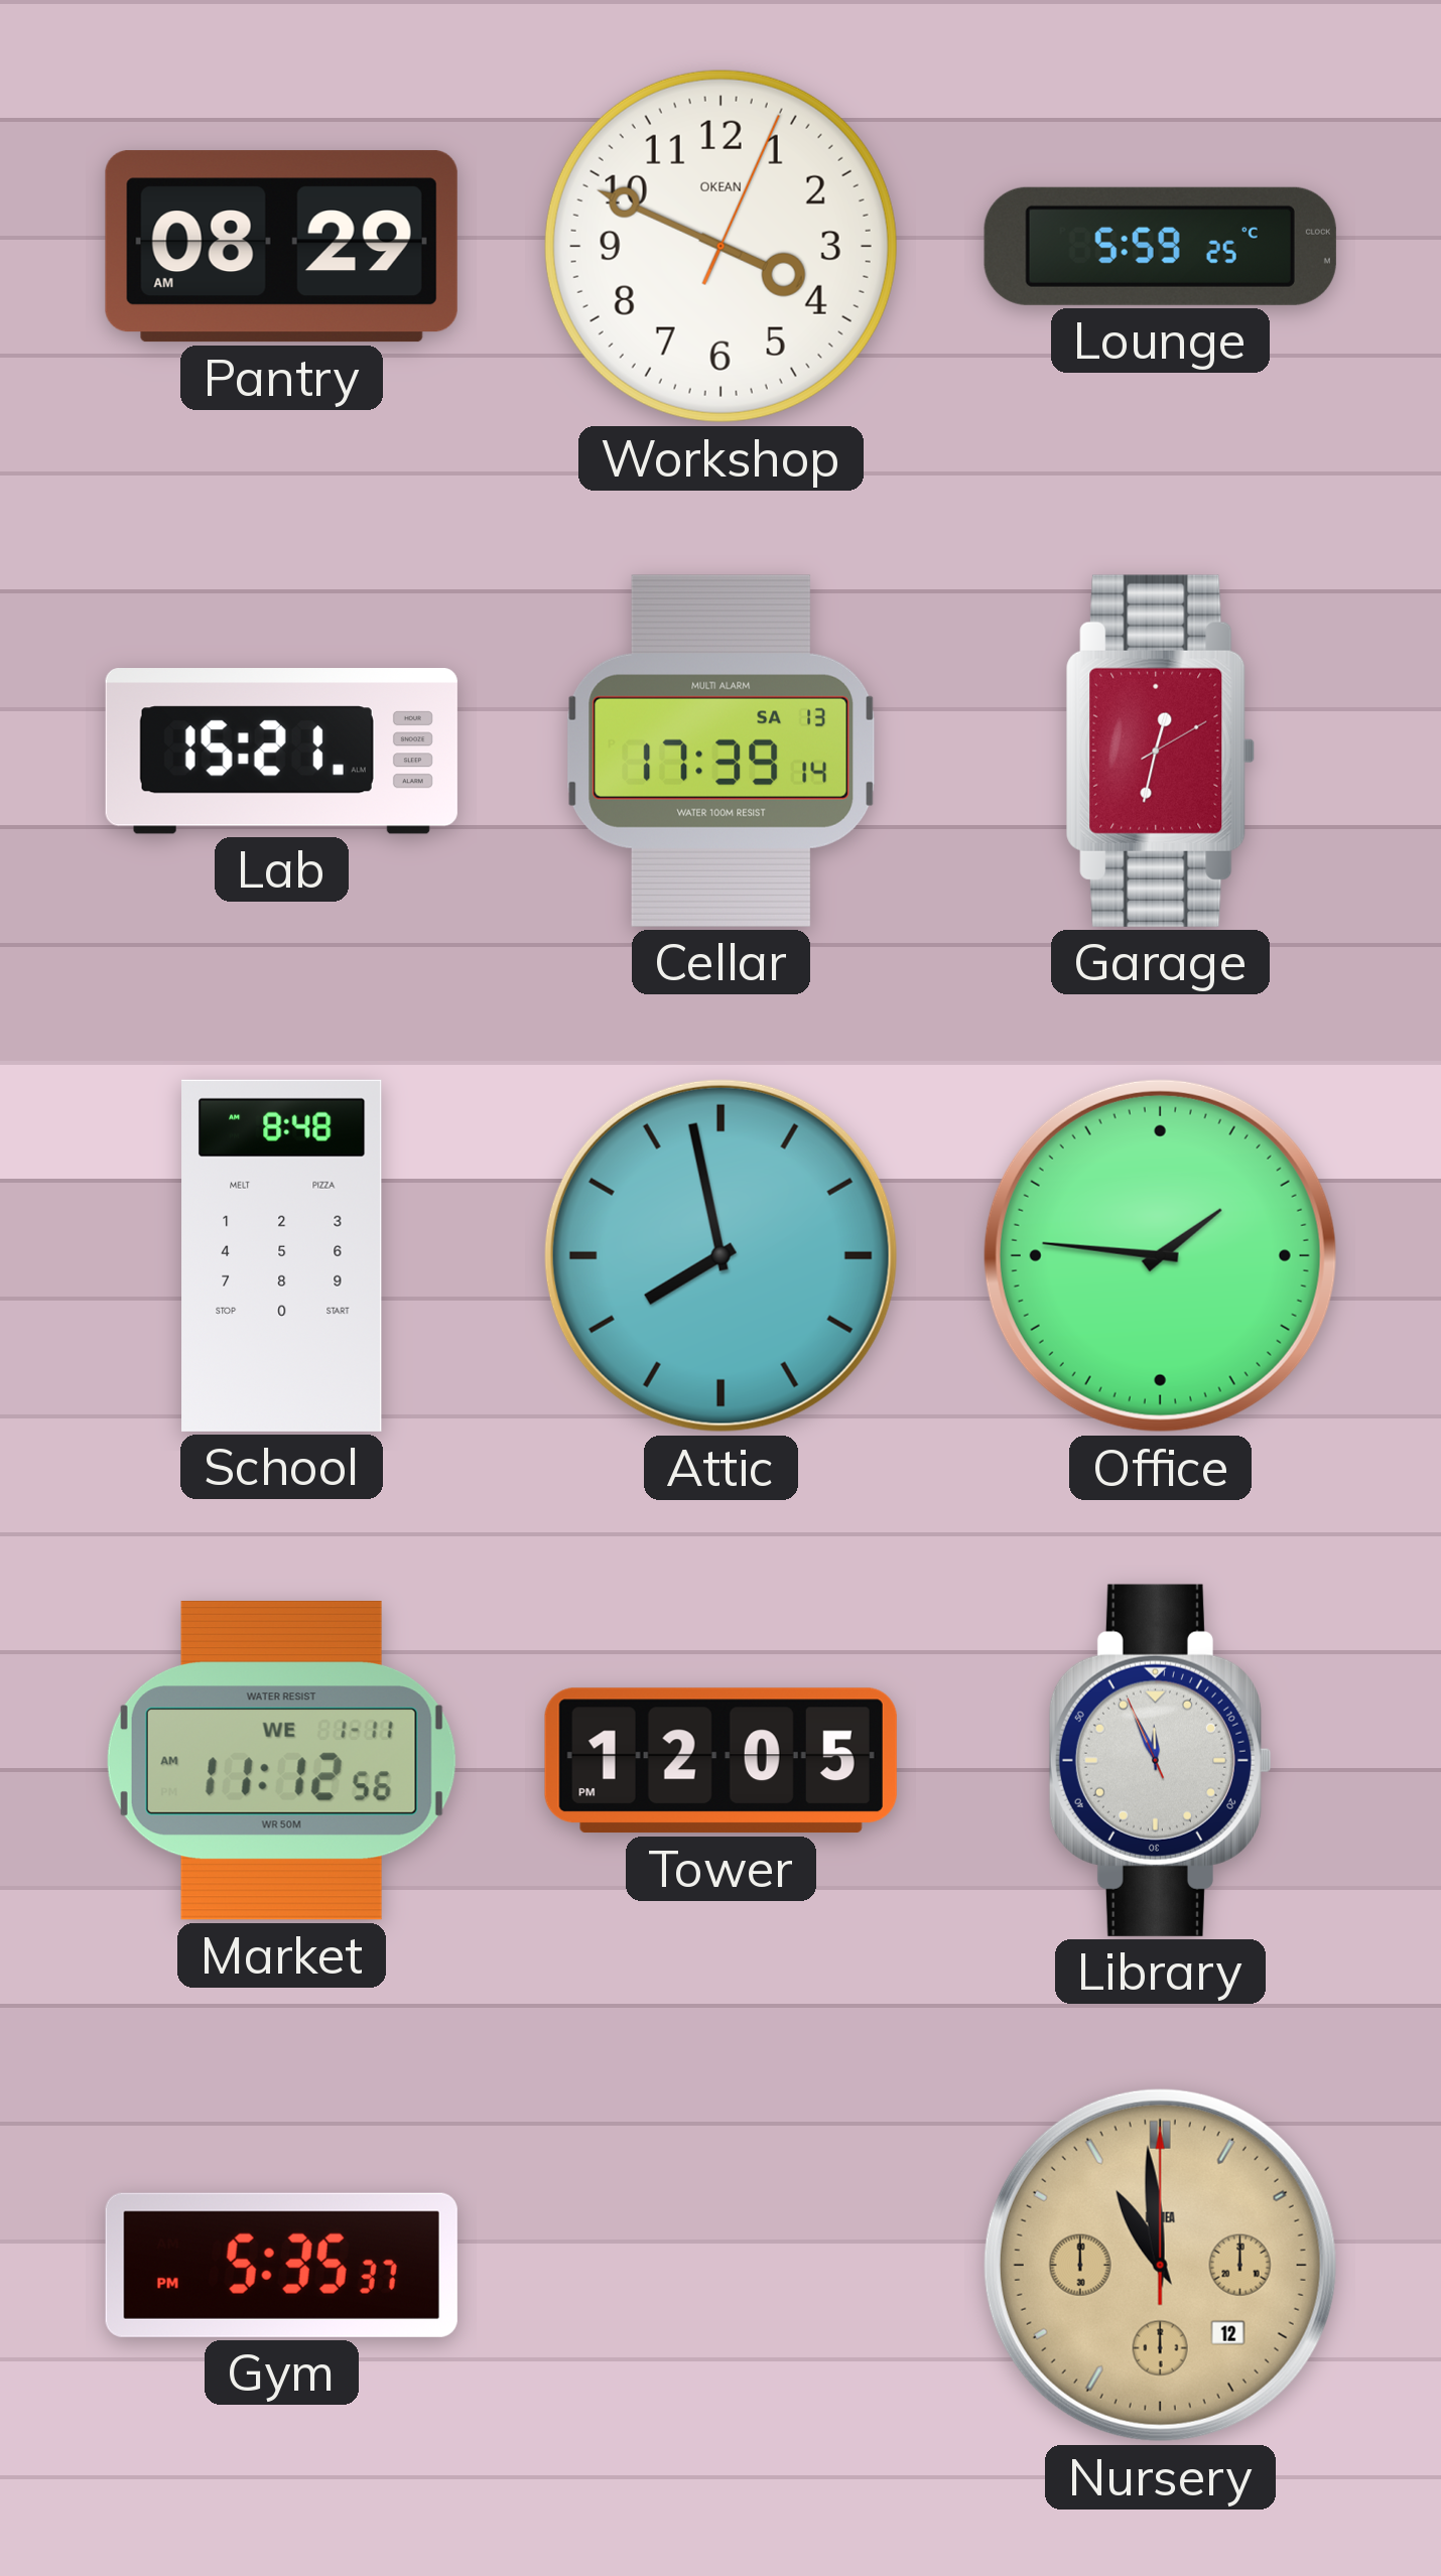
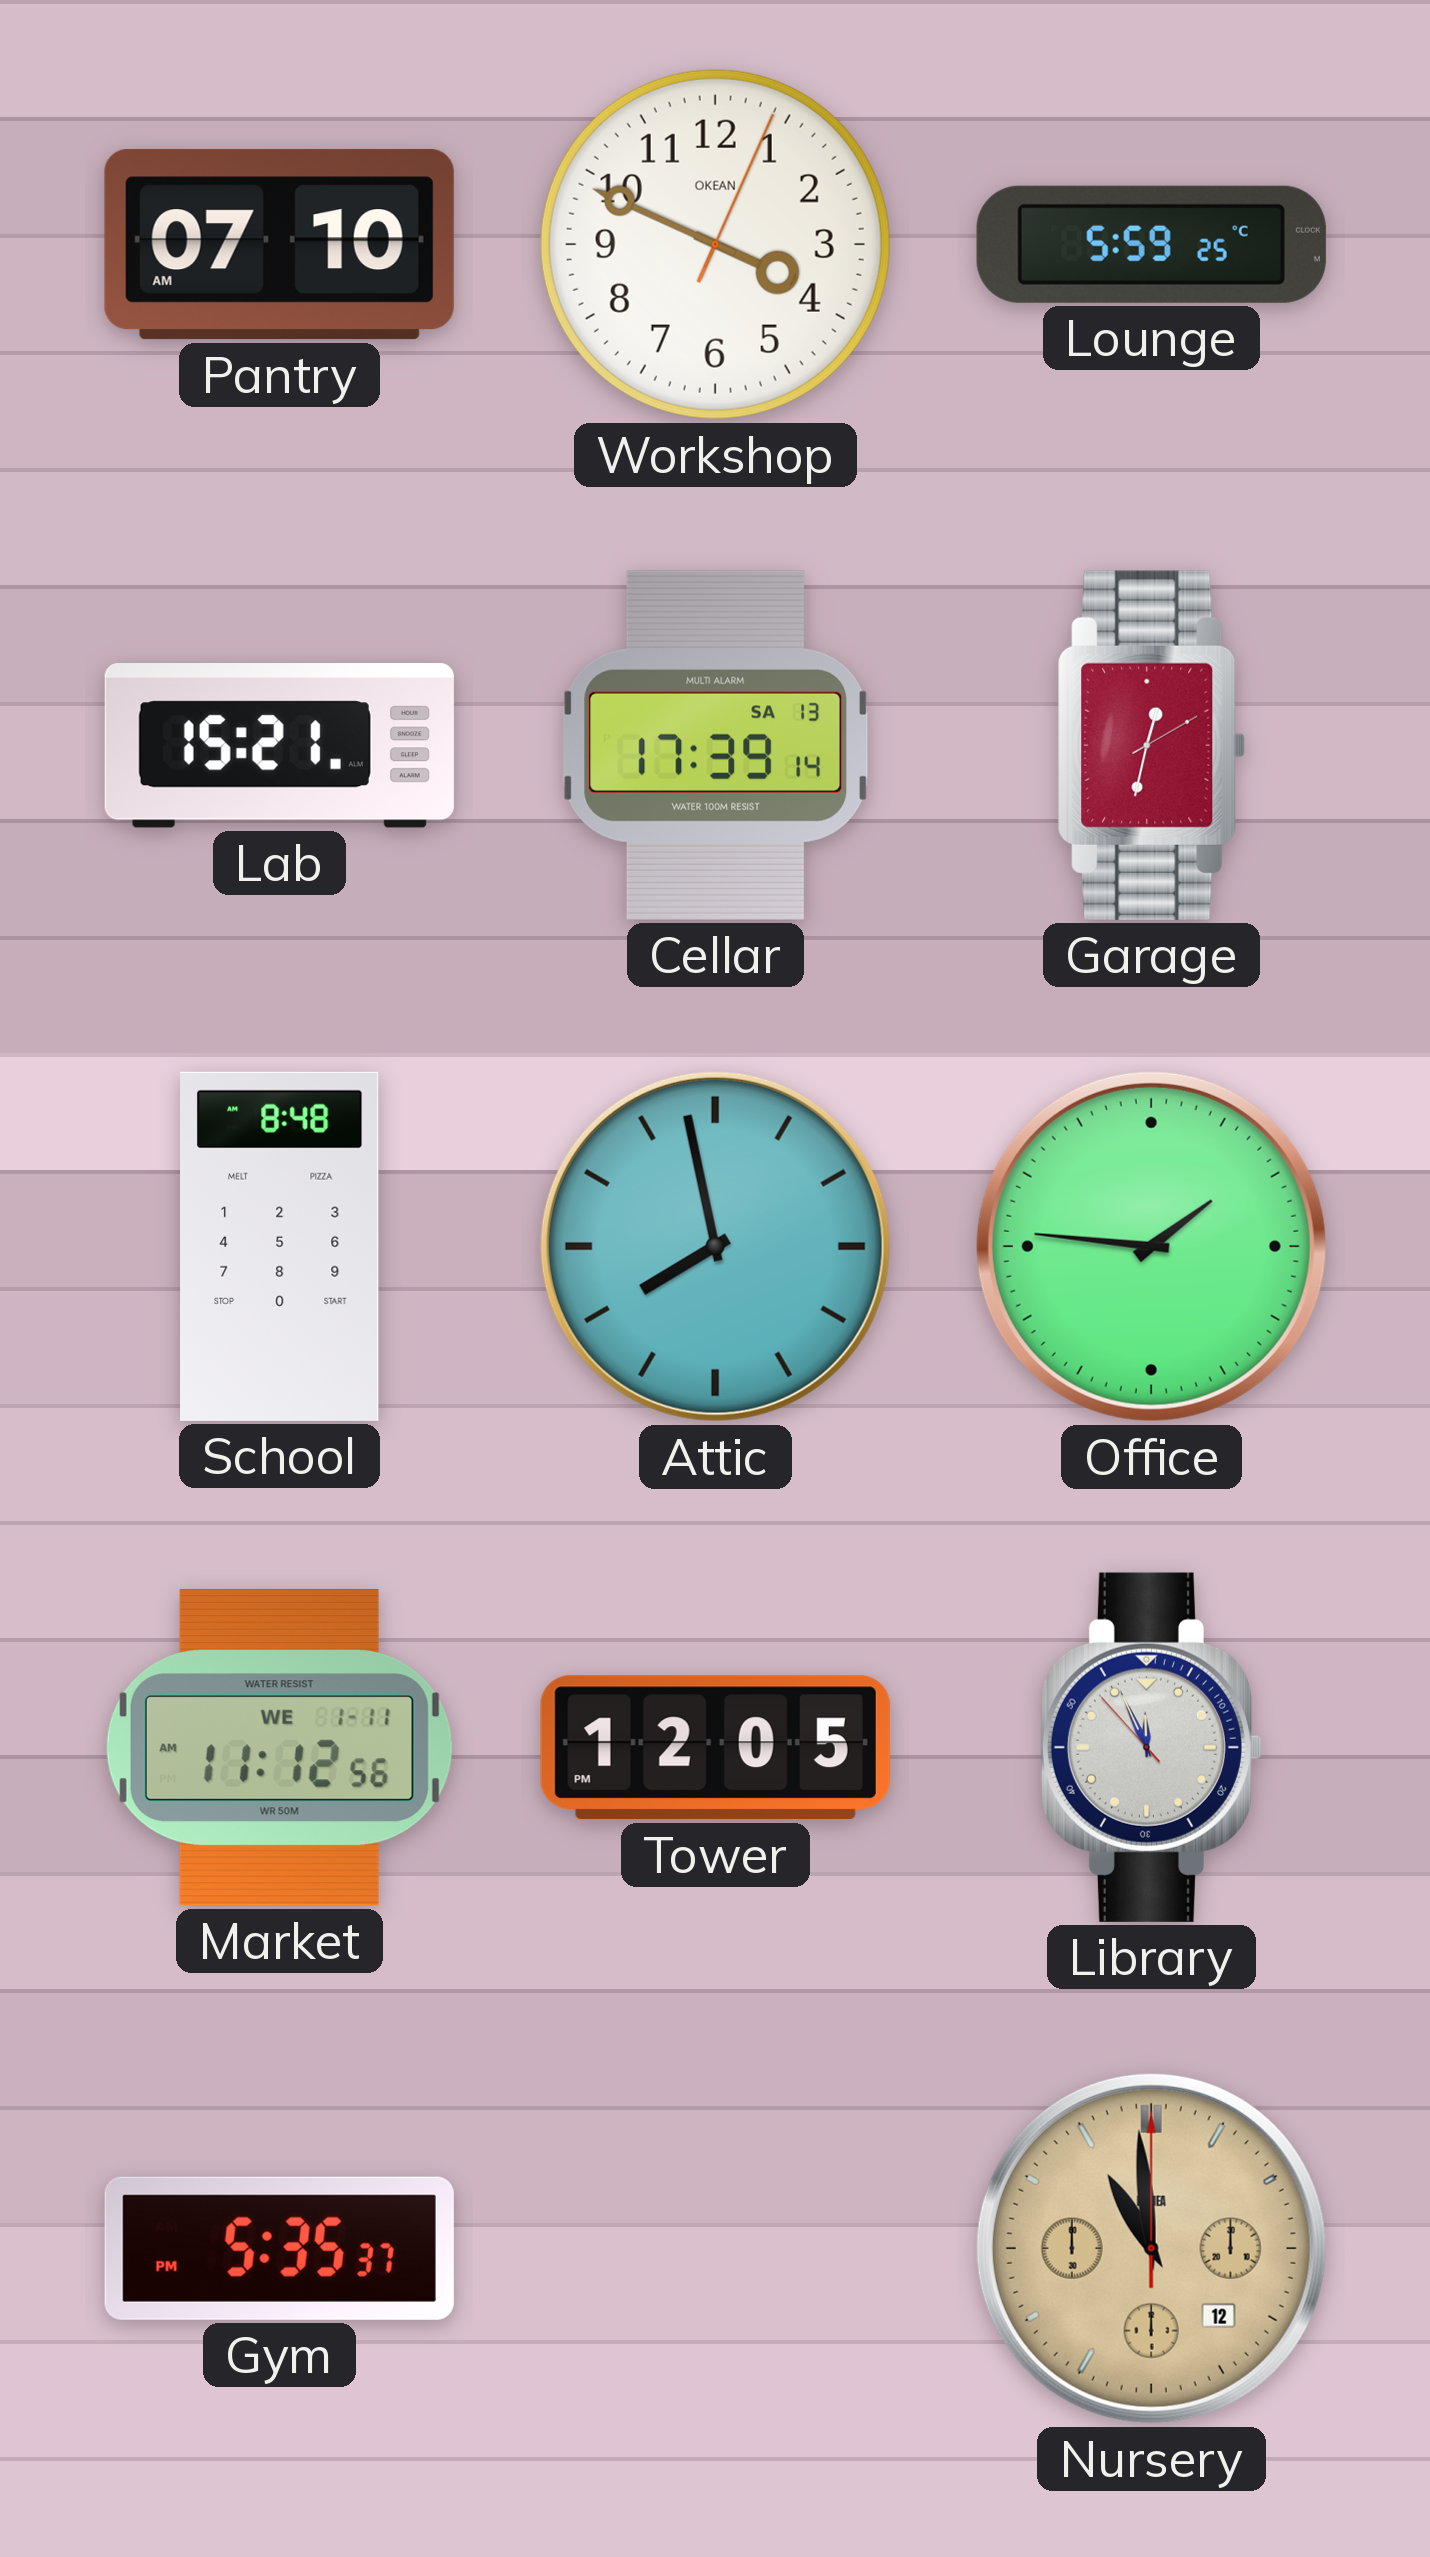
Pantry: 08:29 -> 07:10
Library: 11:55:56 -> 11:55:53
